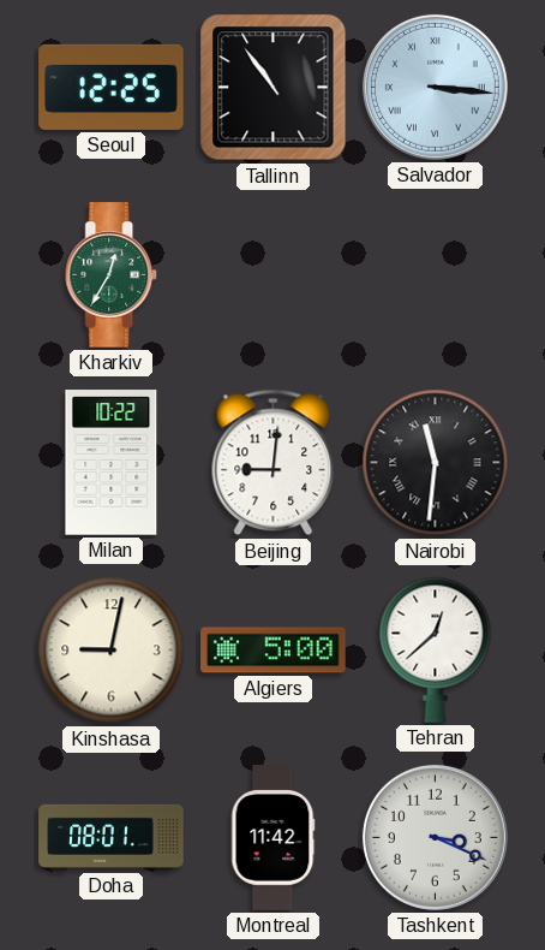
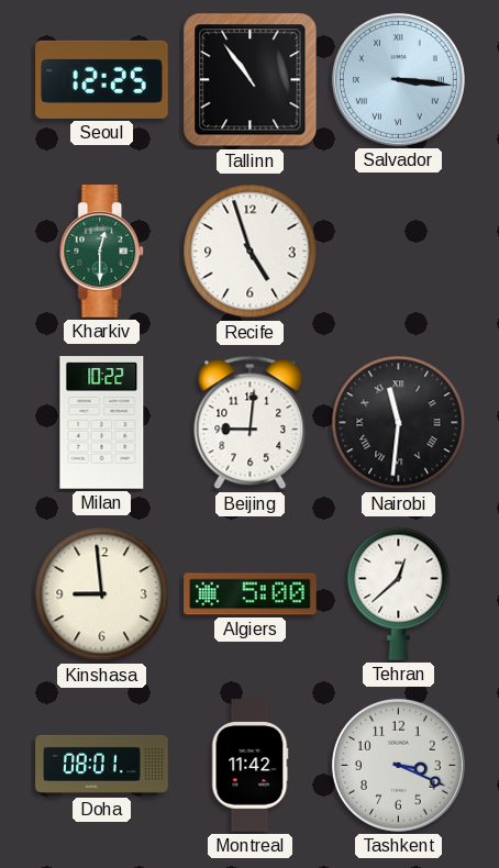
Kharkiv: 12:35 -> 12:30
Recife: none -> 4:57
Kinshasa: 9:02 -> 8:59
